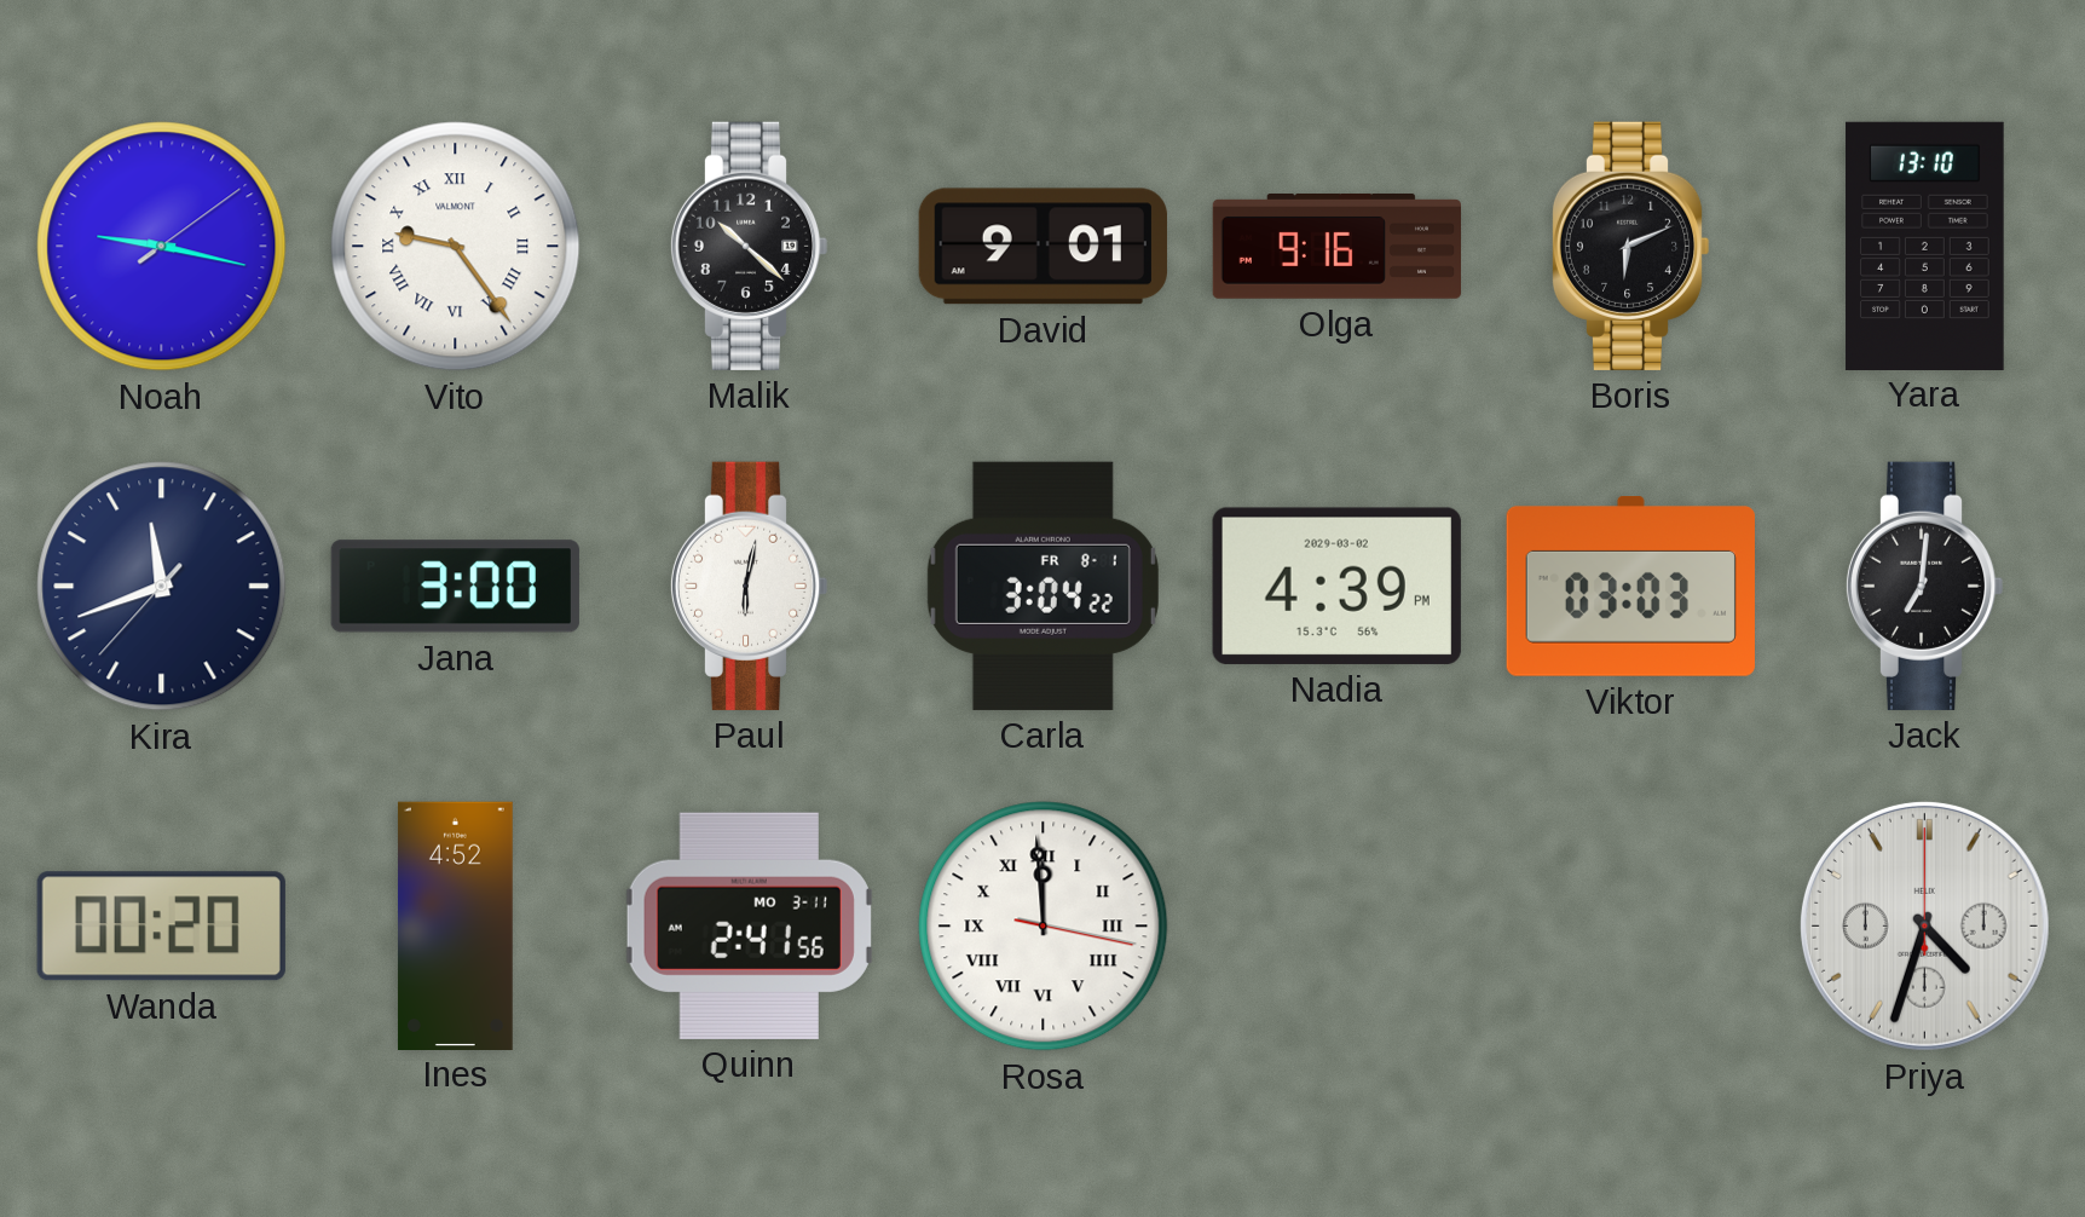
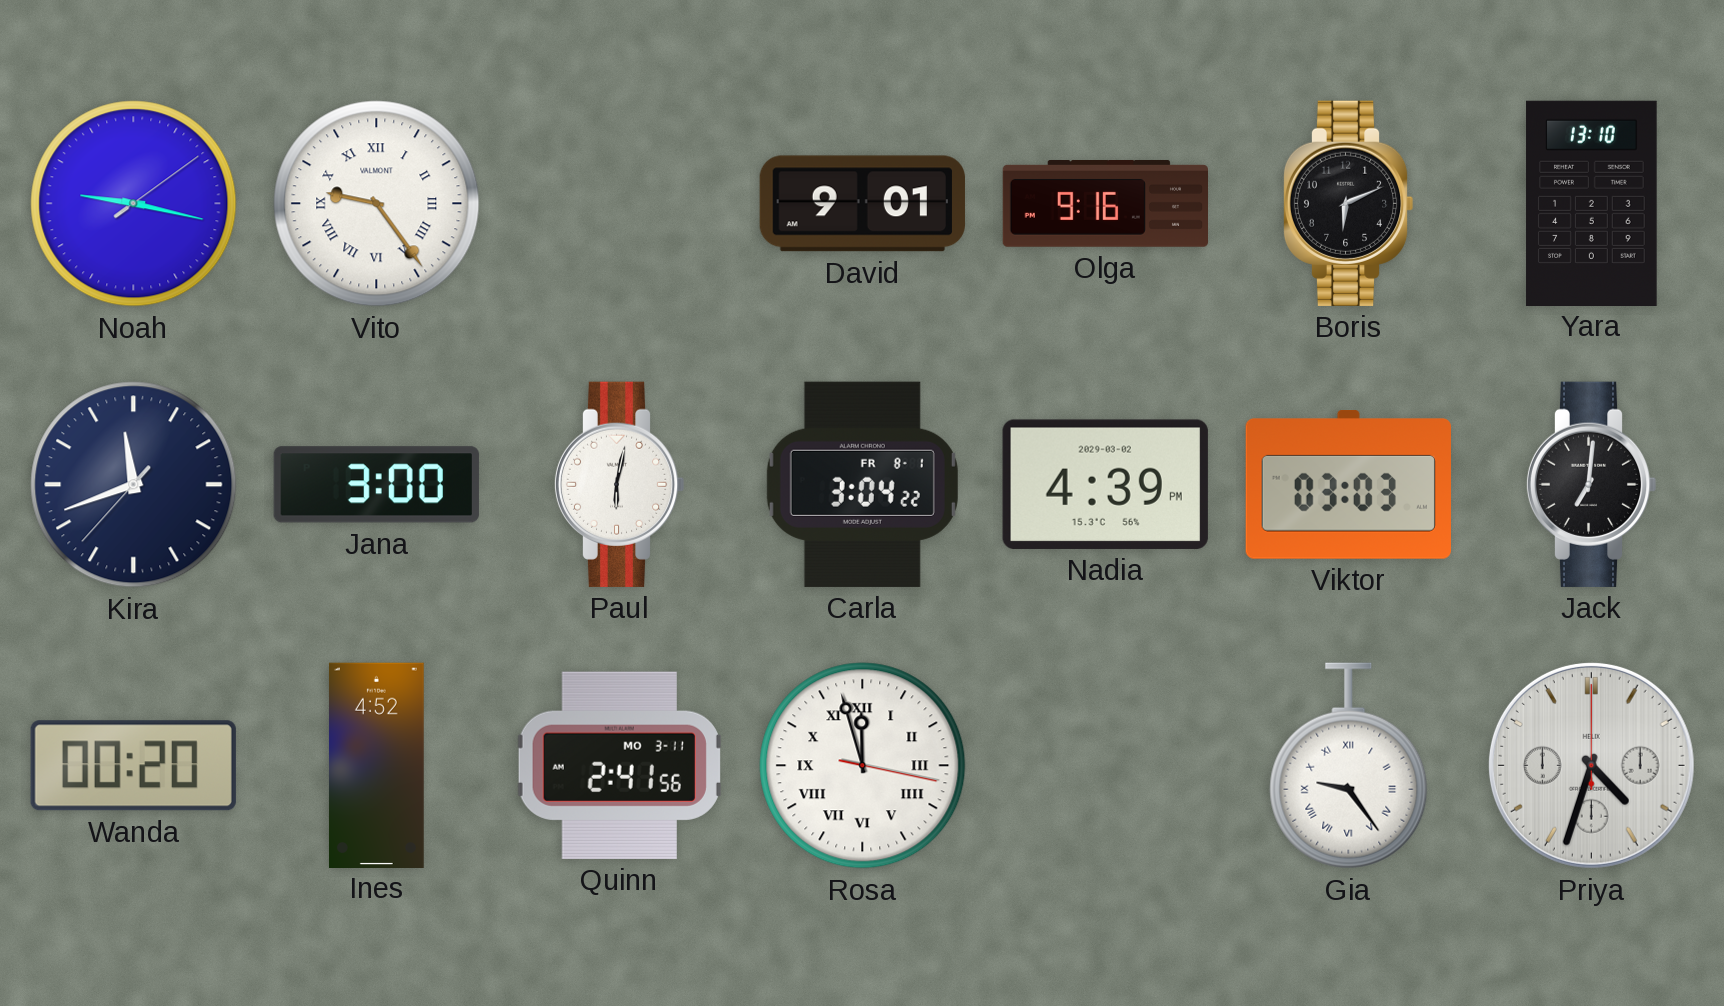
Malik: 10:22 -> none
Rosa: 11:59 -> 11:57
Gia: none -> 9:24
